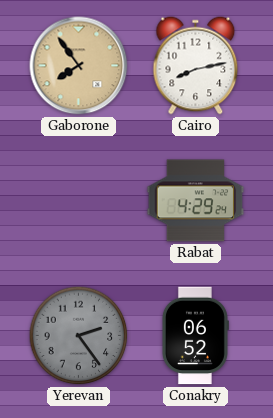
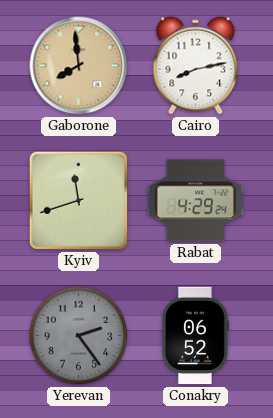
Gaborone: 7:54 -> 7:59
Kyiv: none -> 11:42
